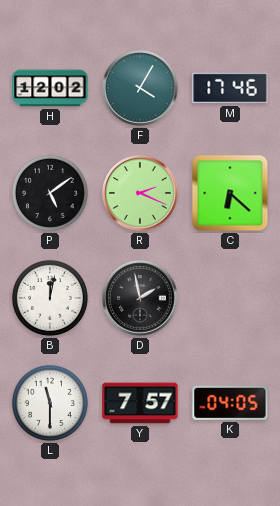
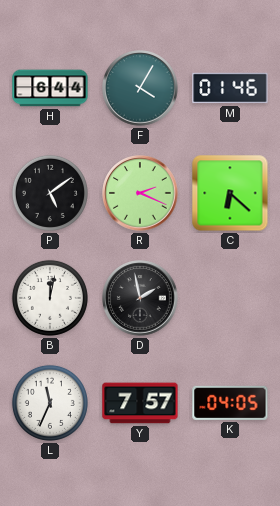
H: 12:02 -> 6:44
M: 17:46 -> 01:46
L: 11:30 -> 11:34
